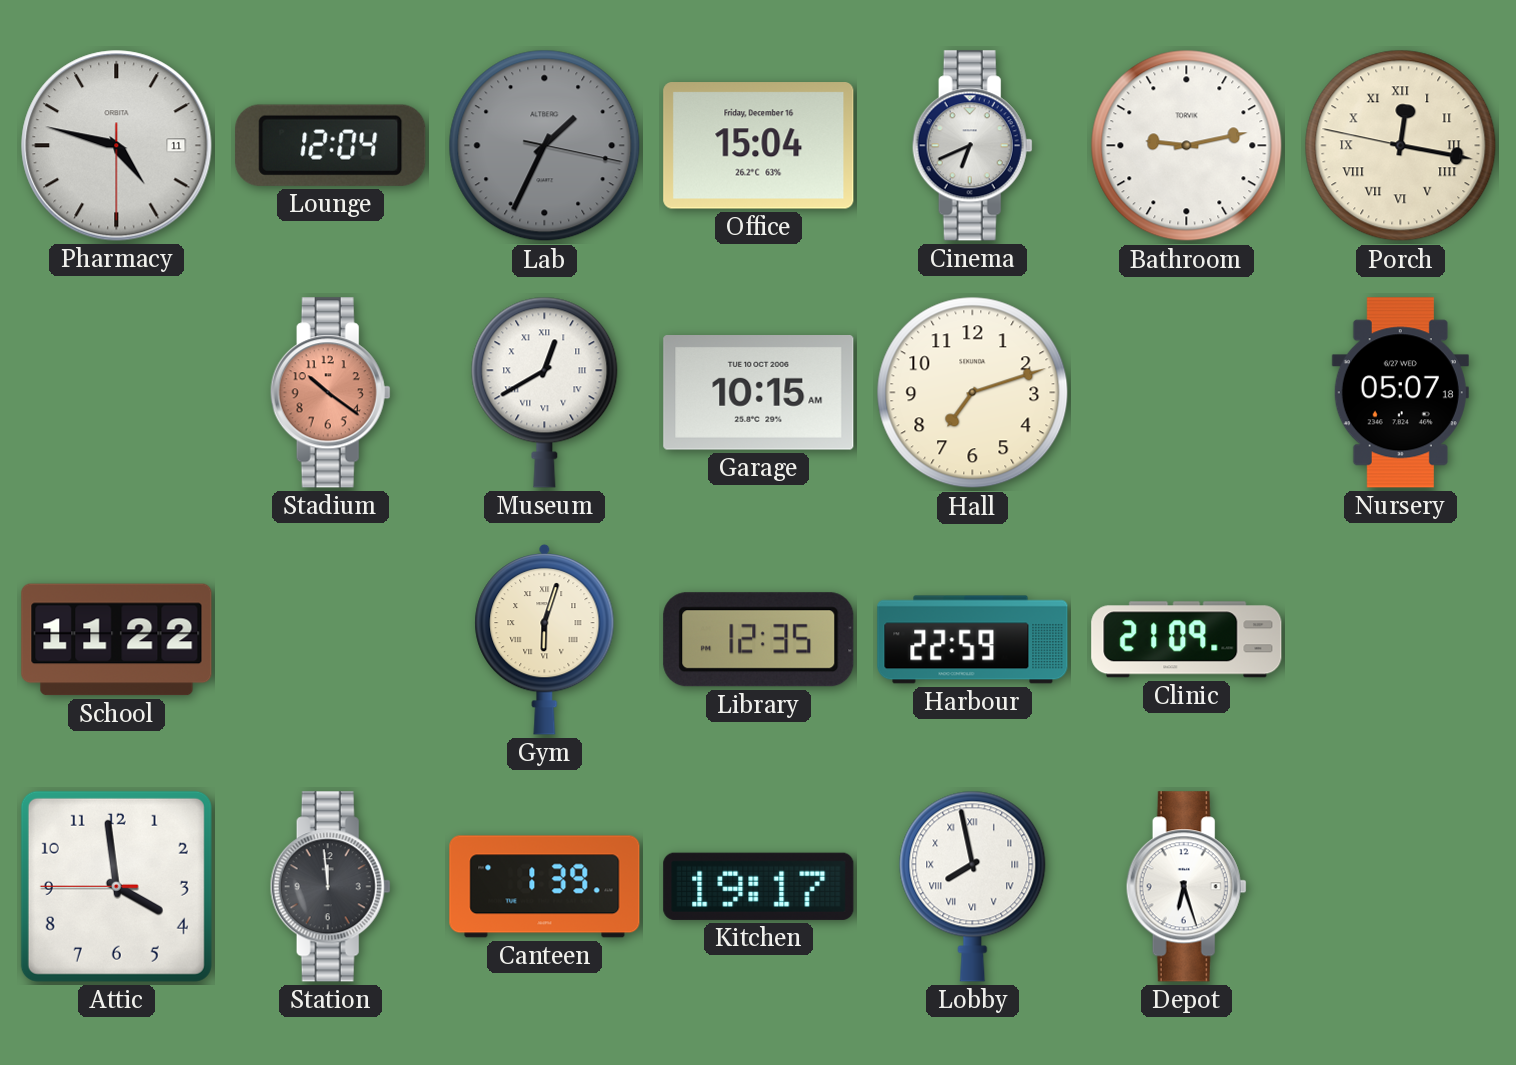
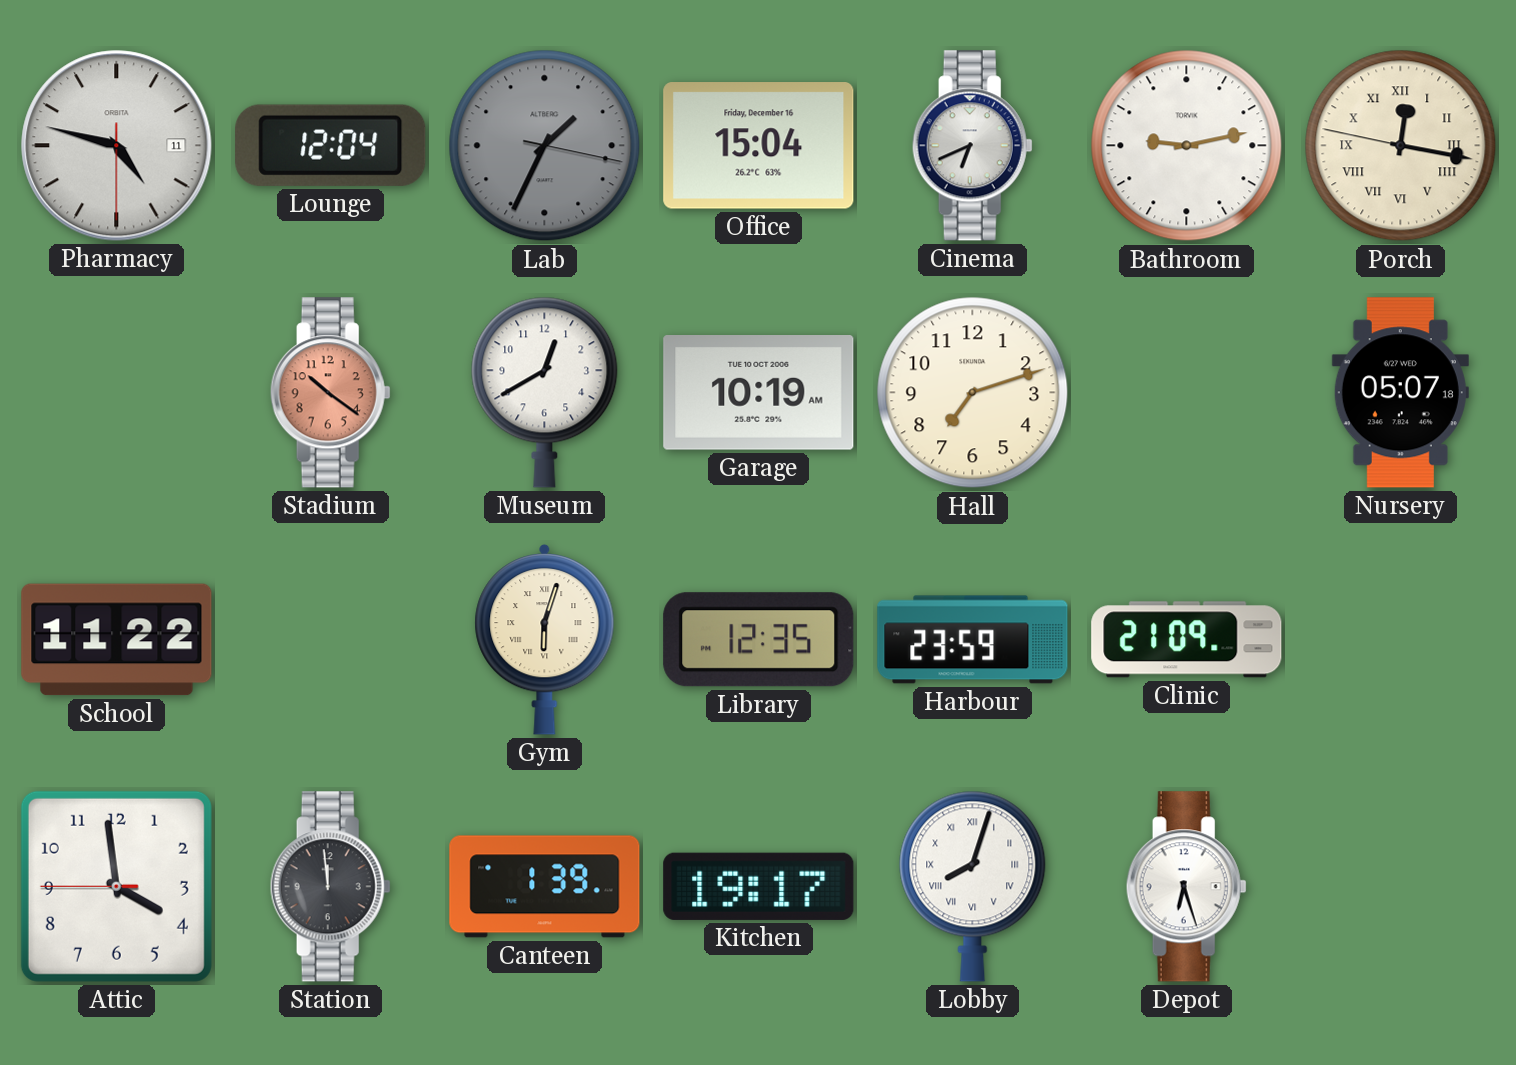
Museum numerals: Roman -> Arabic
Garage: 10:15 -> 10:19
Harbour: 22:59 -> 23:59
Lobby: 7:58 -> 8:03
